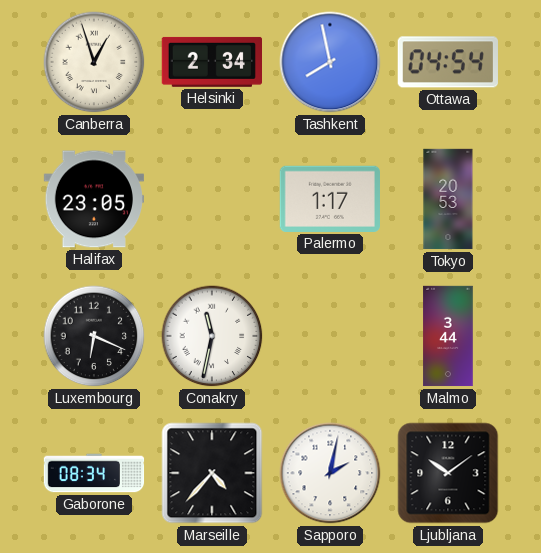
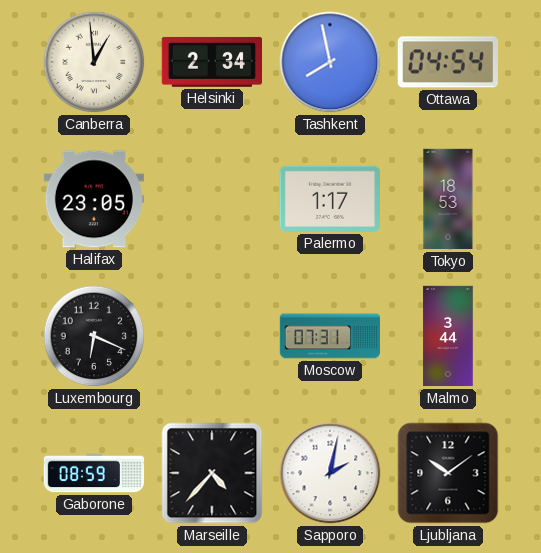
Canberra: 12:57 -> 12:59
Tokyo: 20:53 -> 18:53
Conakry: 11:32 -> none
Moscow: none -> 07:31
Gaborone: 08:34 -> 08:59
